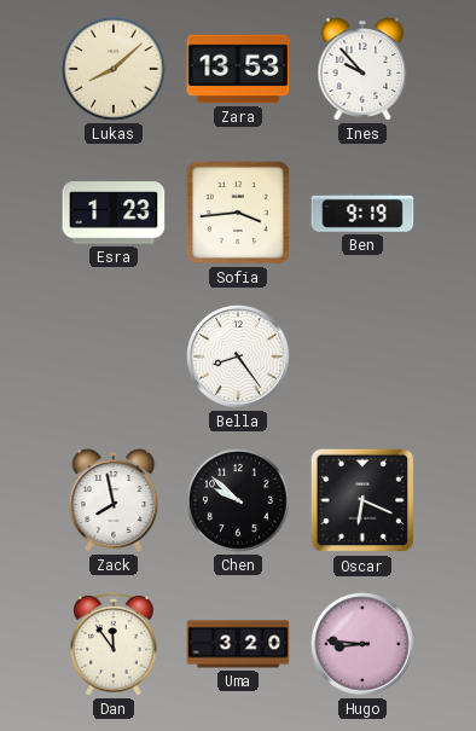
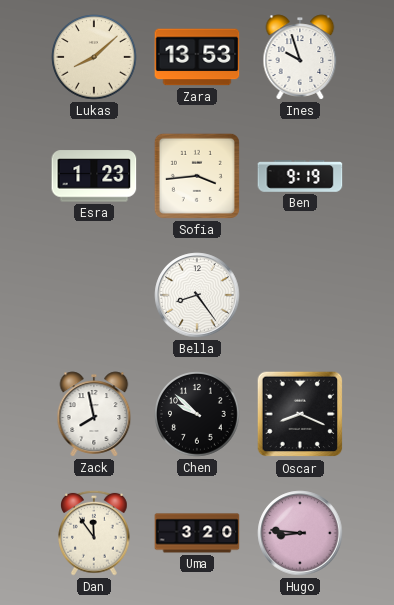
Ines: 9:53 -> 9:57
Oscar: 6:19 -> 8:19
